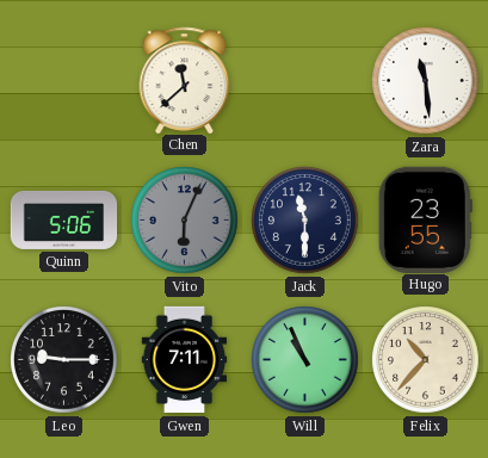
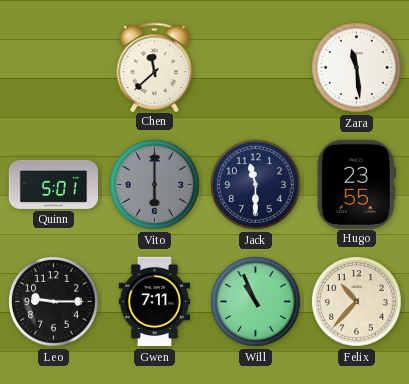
Quinn: 5:06 -> 5:01
Vito: 6:04 -> 6:00
